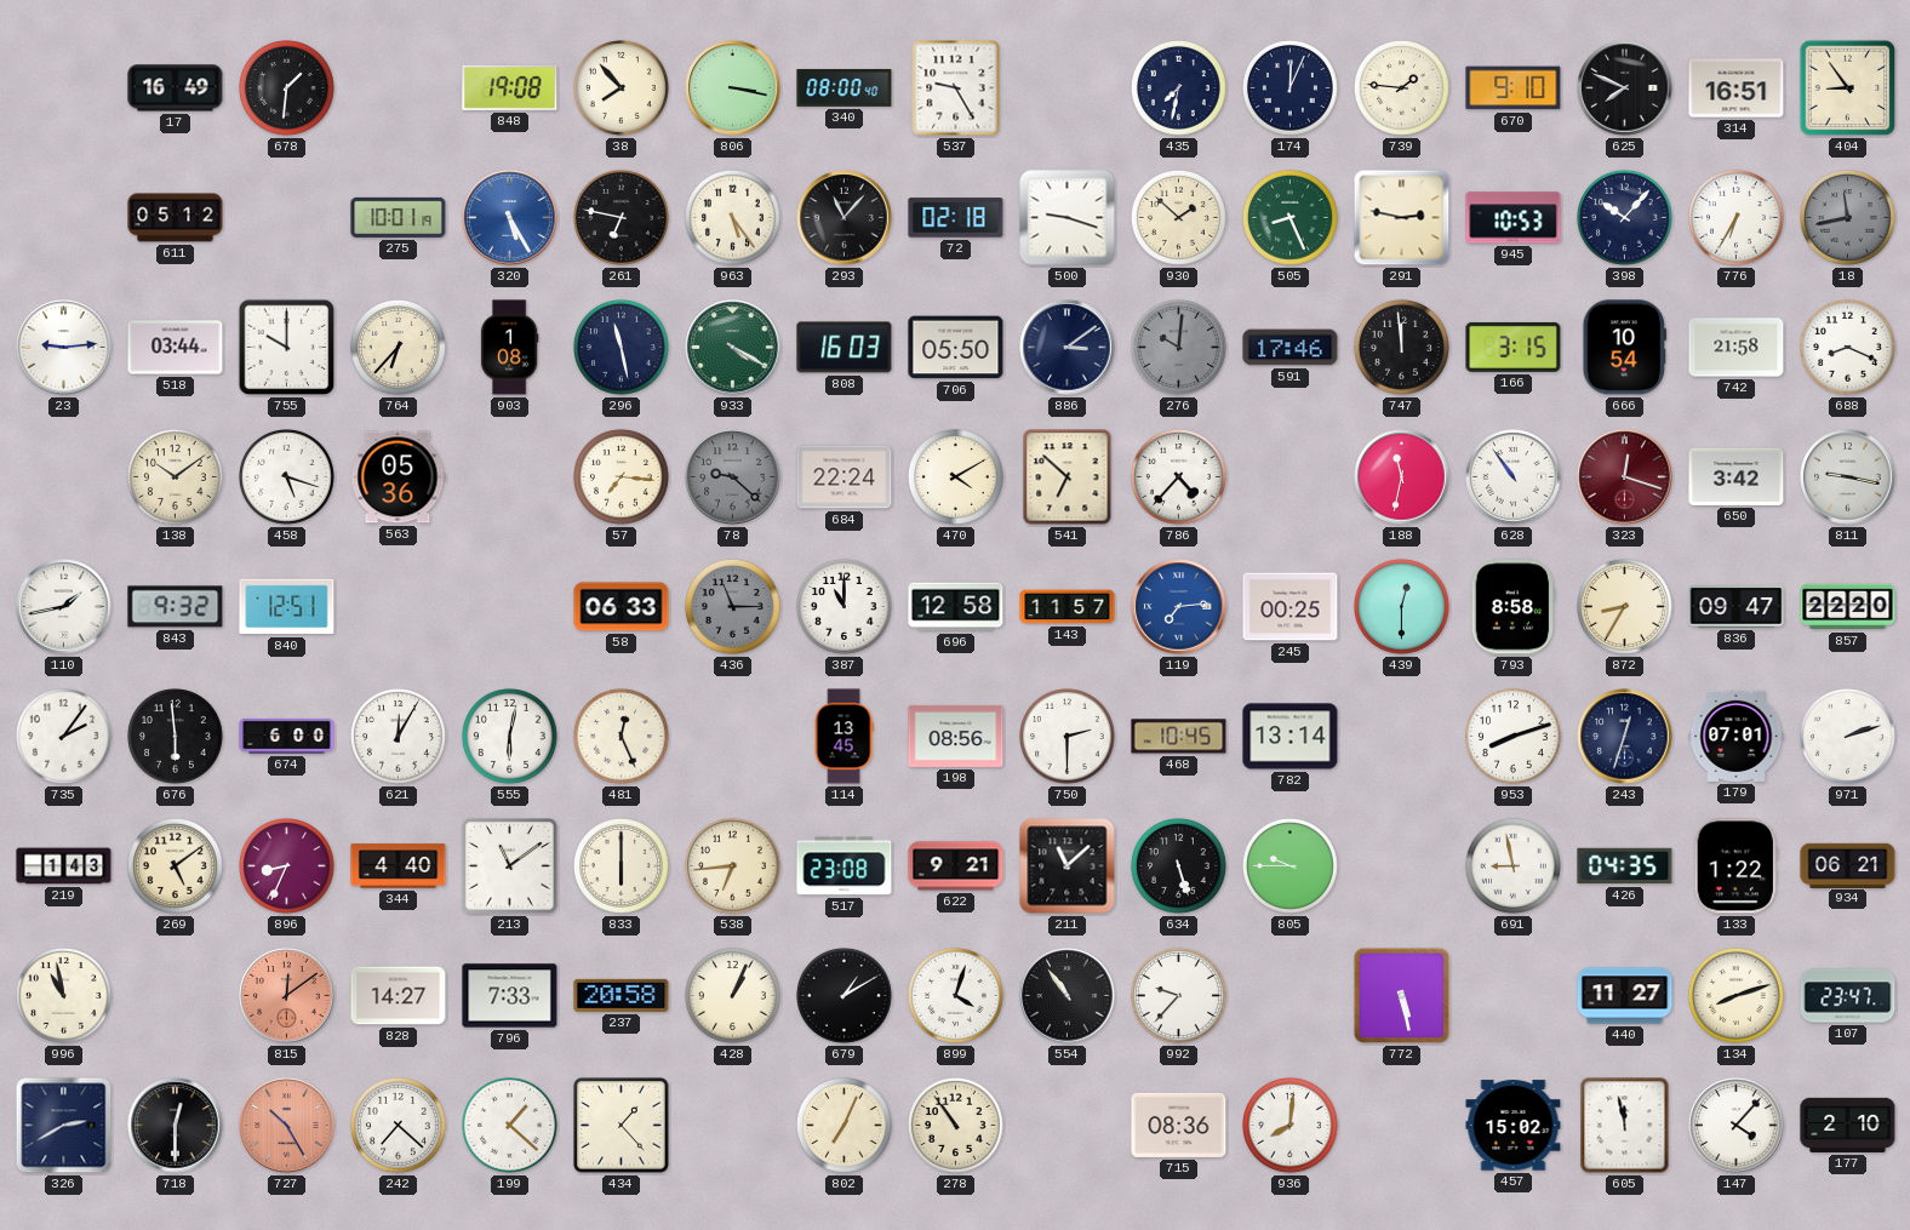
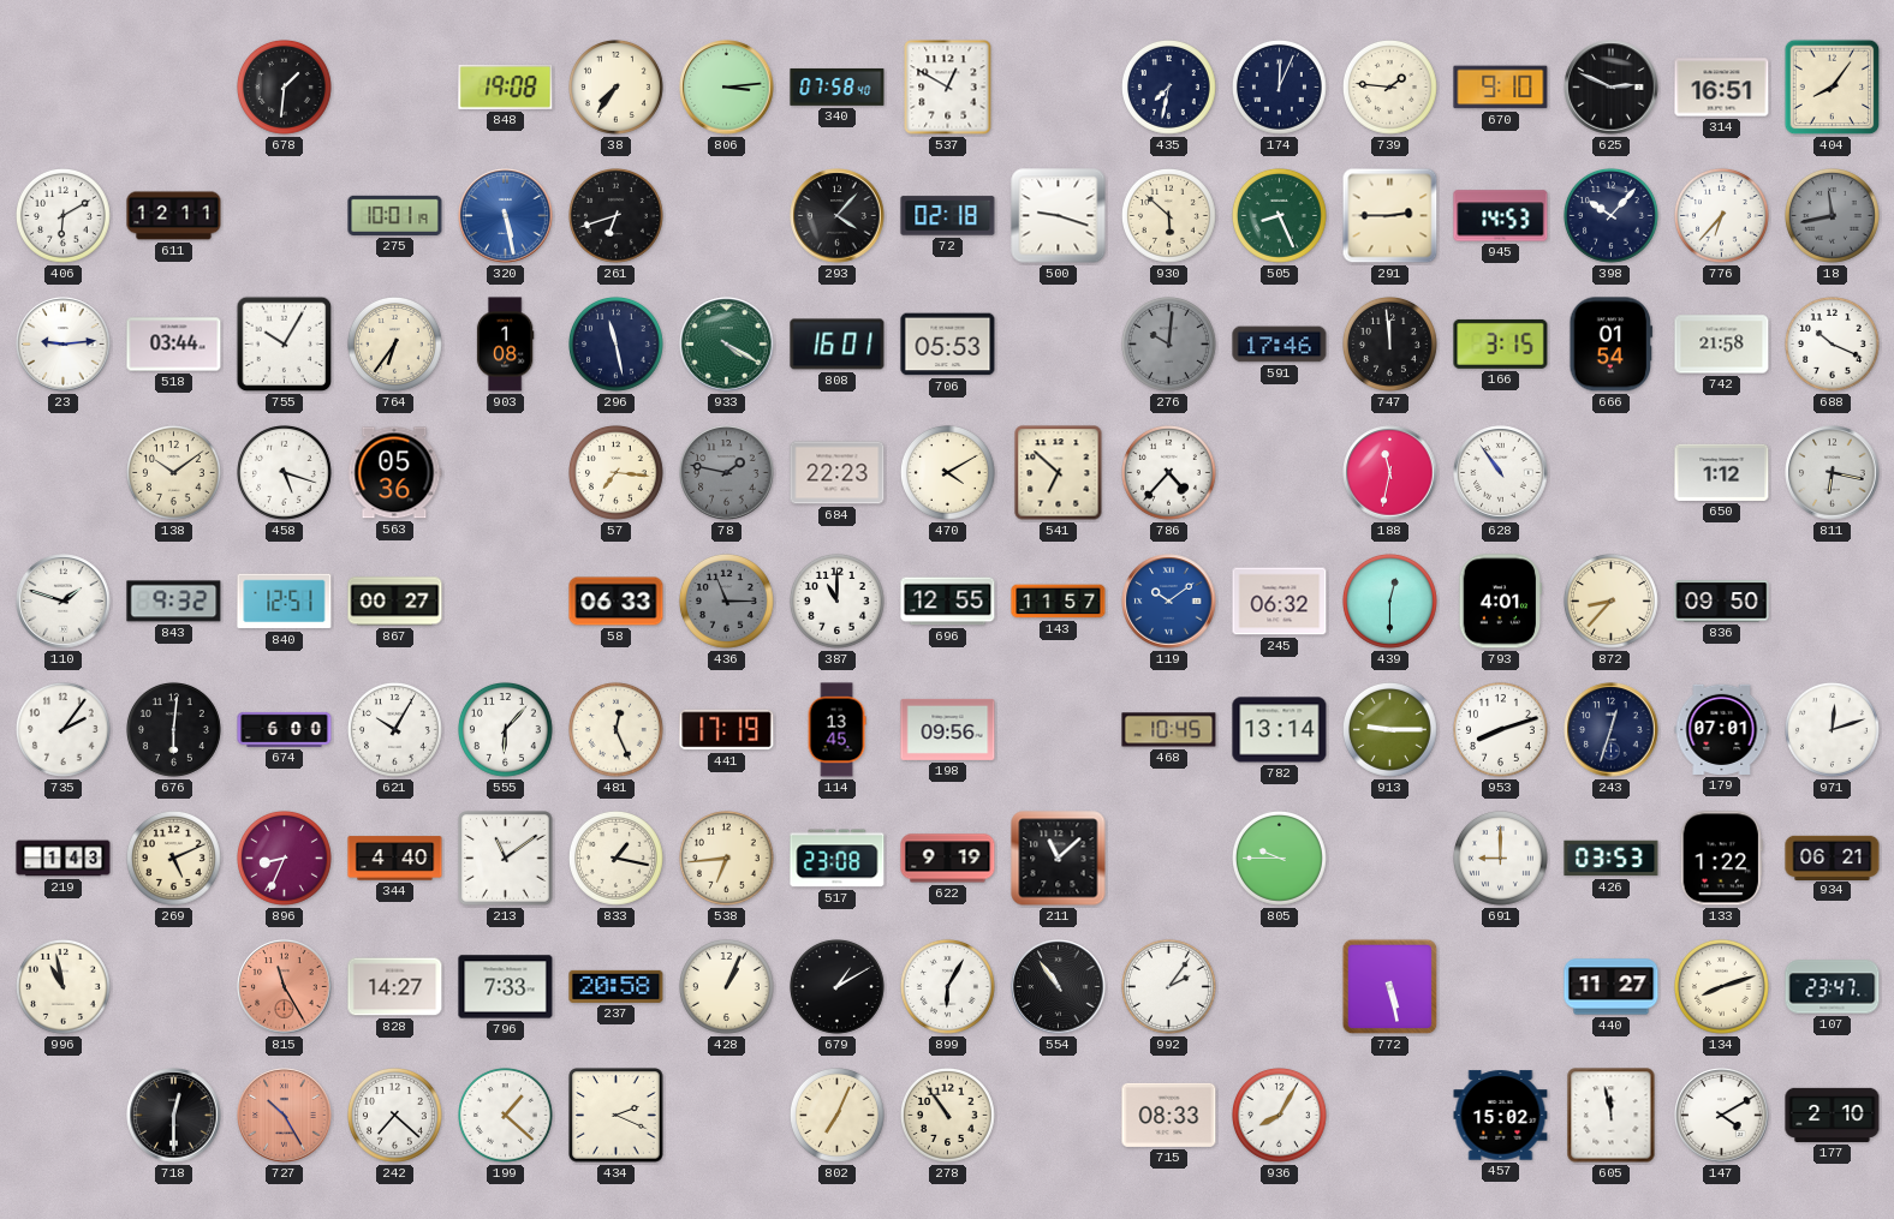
17: 16:49 -> none
38: 7:53 -> 7:36
806: 3:17 -> 3:14
340: 08:00 -> 07:58
537: 9:25 -> 12:50
625: 7:49 -> 2:49
404: 8:54 -> 8:06
406: none -> 6:10
611: 05:12 -> 12:11
320: 5:25 -> 5:28
261: 6:47 -> 6:42
963: 5:24 -> none
293: 11:07 -> 4:07
930: 1:52 -> 5:52
291: 2:47 -> 2:45
945: 10:53 -> 14:53
776: 6:35 -> 6:37
755: 10:00 -> 10:05
764: 6:37 -> 6:36
808: 16:03 -> 16:01
706: 05:50 -> 05:53
886: 3:09 -> none
666: 10:54 -> 01:54
688: 8:19 -> 10:19
78: 9:22 -> 1:47
684: 22:24 -> 22:23
323: 12:18 -> none
650: 3:42 -> 1:12
811: 9:17 -> 6:17
110: 1:43 -> 1:48
867: none -> 00:27
696: 12:58 -> 12:55
119: 7:14 -> 10:09
245: 00:25 -> 06:32
793: 8:58 -> 4:01
872: 8:35 -> 8:37
836: 09:47 -> 09:50
857: 22:20 -> none
676: 5:59 -> 6:01
621: 12:05 -> 10:05
555: 6:02 -> 6:07
441: none -> 17:19
198: 08:56 -> 09:56
750: 2:30 -> none
913: none -> 9:15
971: 2:12 -> 12:12
269: 5:09 -> 5:11
833: 6:00 -> 1:17
622: 9:21 -> 9:19
634: 5:27 -> none
691: 8:58 -> 9:00
426: 04:35 -> 03:53
815: 12:09 -> 11:25
899: 4:03 -> 6:05
992: 9:37 -> 2:06
326: 2:40 -> none
434: 1:23 -> 2:19
715: 08:36 -> 08:33
936: 8:01 -> 8:05
147: 4:07 -> 4:10
